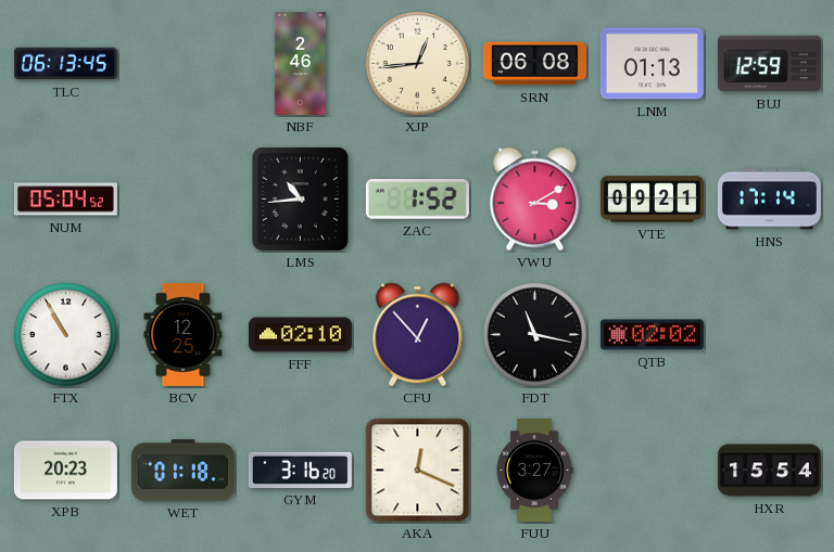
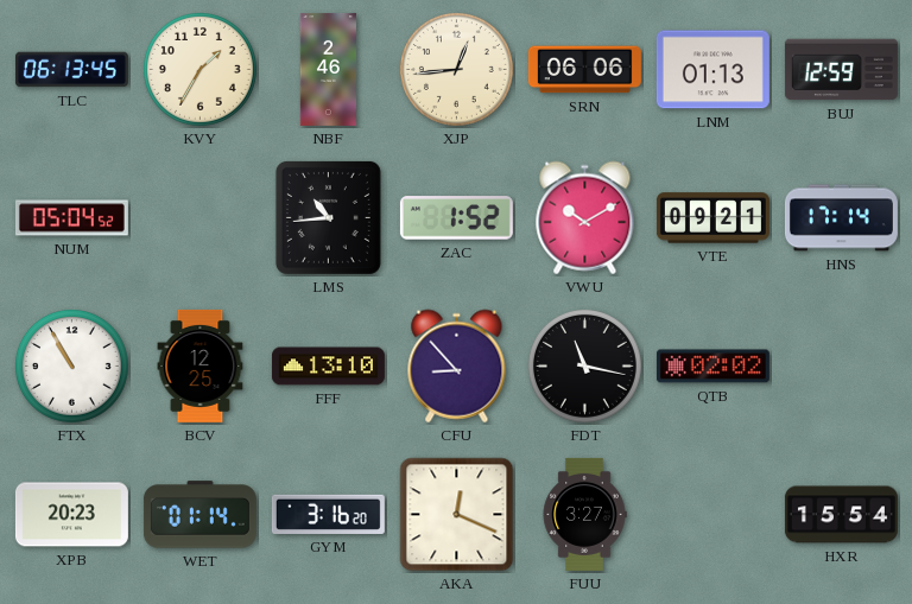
KVY: none -> 1:35
SRN: 06:08 -> 06:06
VWU: 3:10 -> 10:10
FFF: 02:10 -> 13:10
CFU: 12:53 -> 8:53
WET: 01:18 -> 01:14
